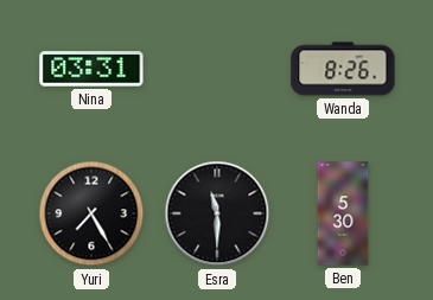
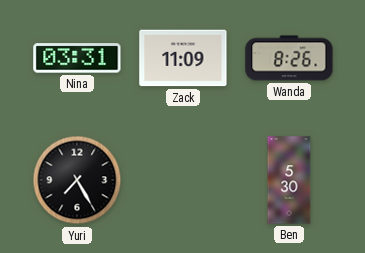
Zack: none -> 11:09
Esra: 11:30 -> none
